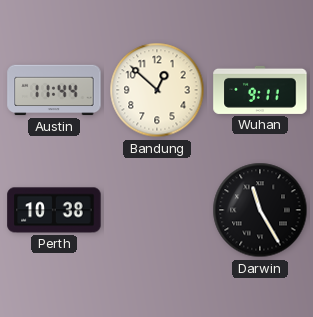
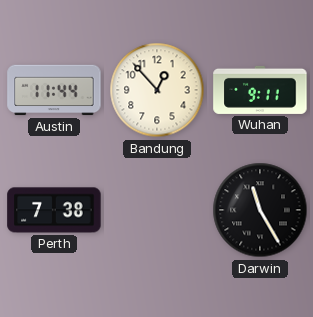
Bandung: 12:52 -> 12:53
Perth: 10:38 -> 7:38
